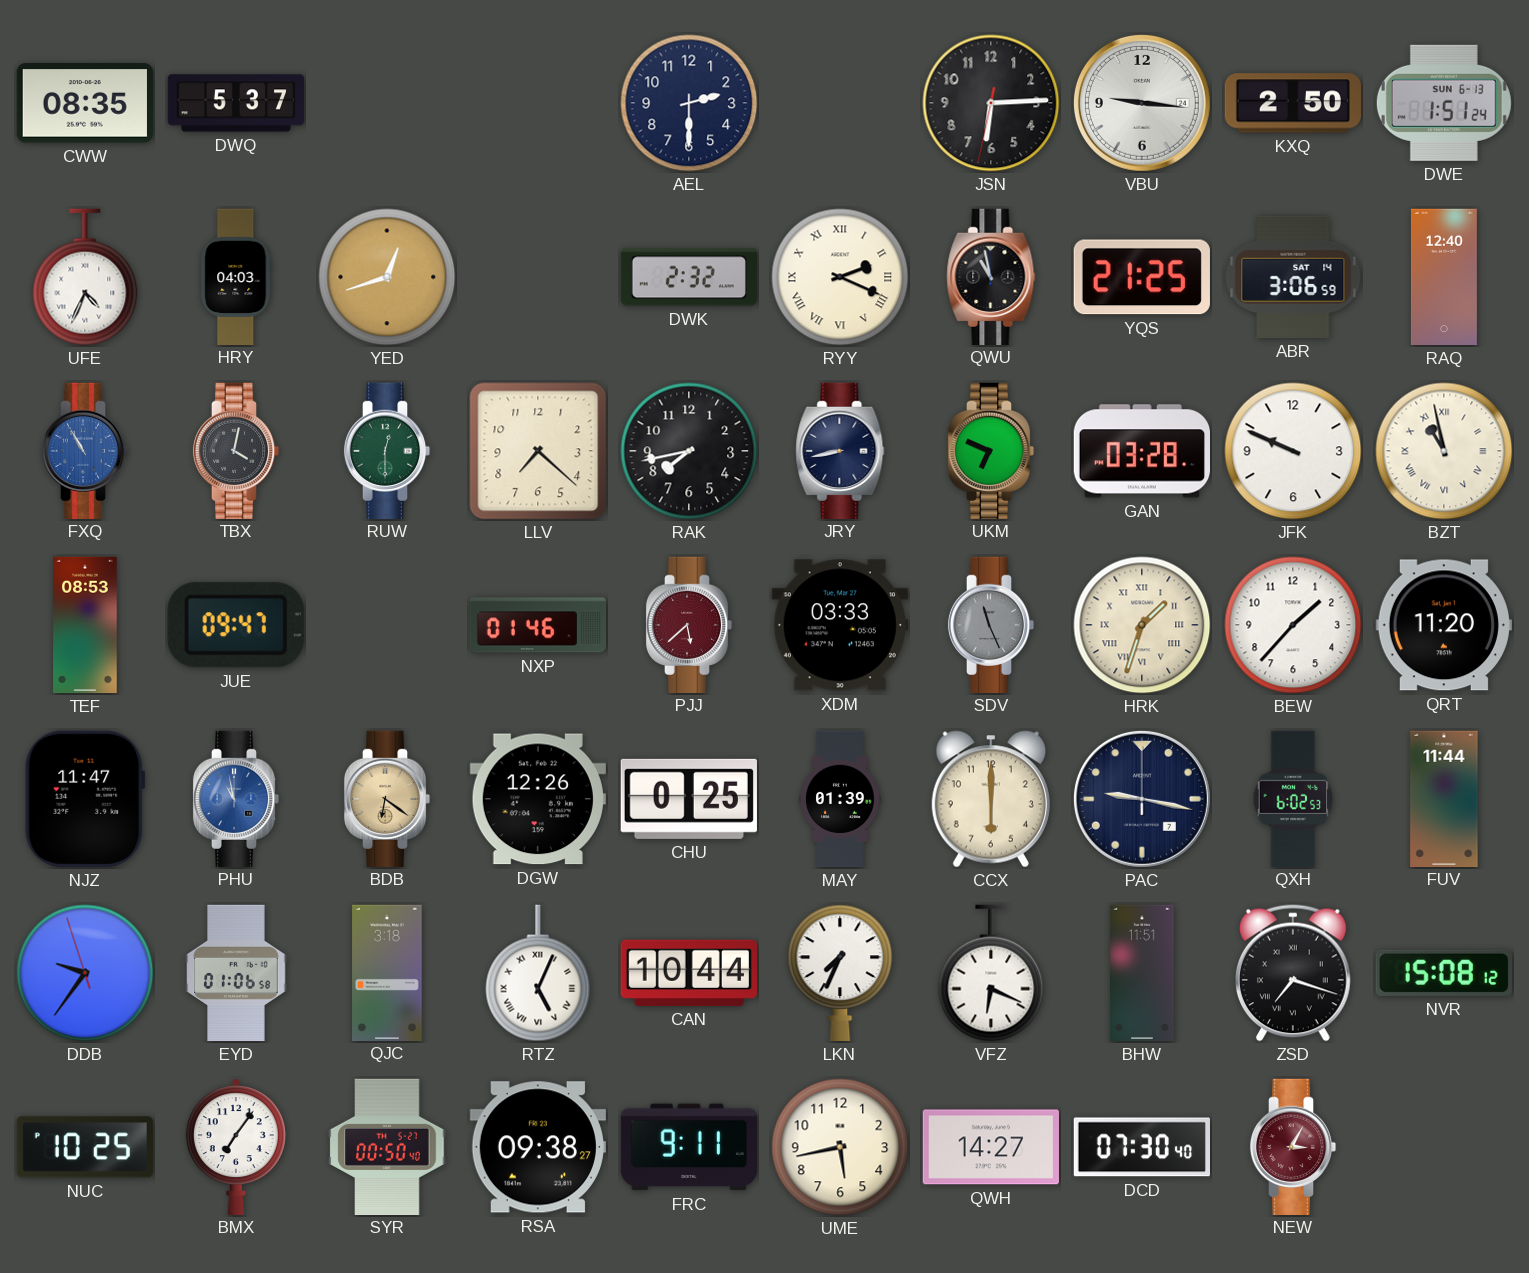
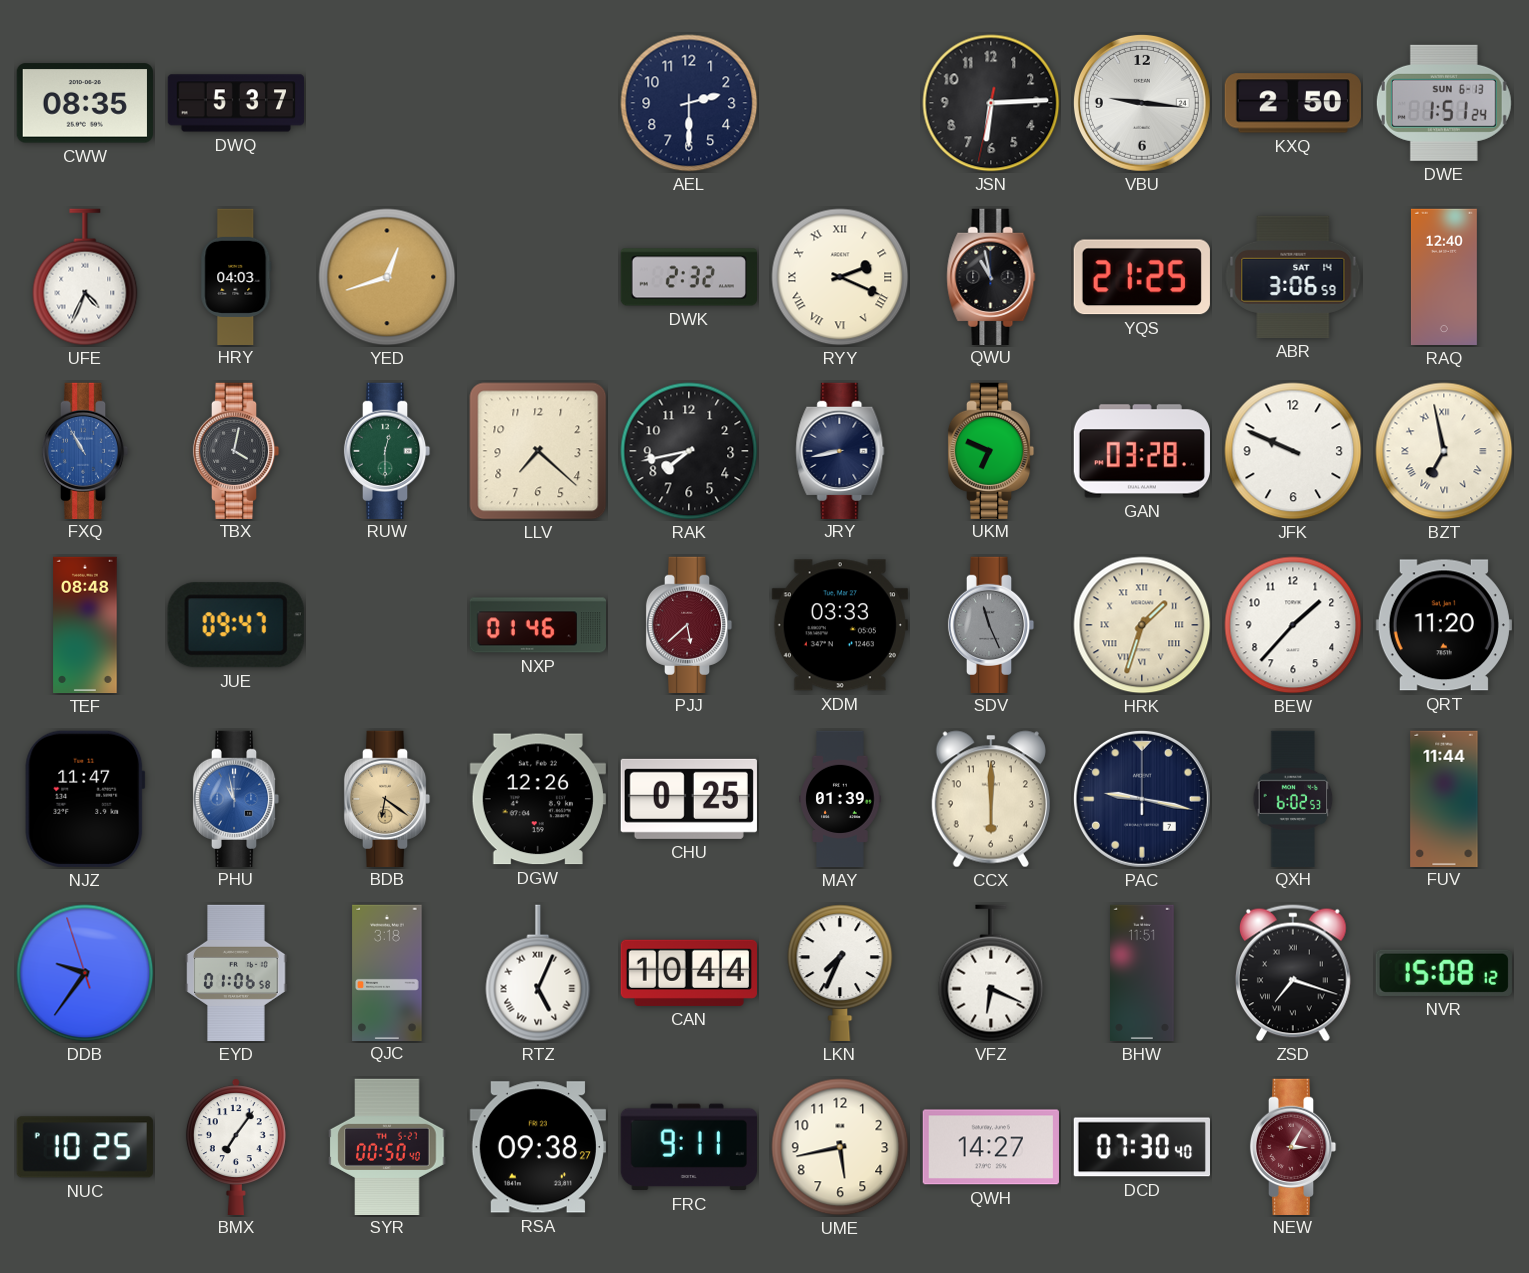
BZT: 10:58 -> 6:58
TEF: 08:53 -> 08:48
